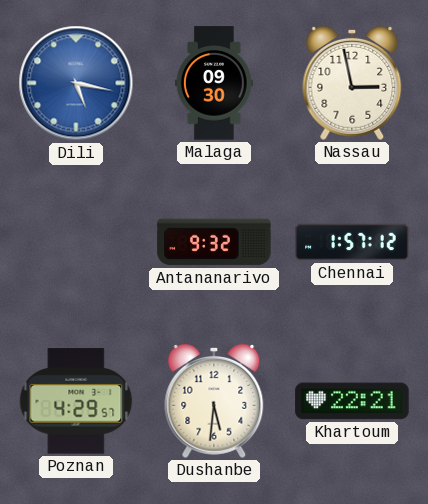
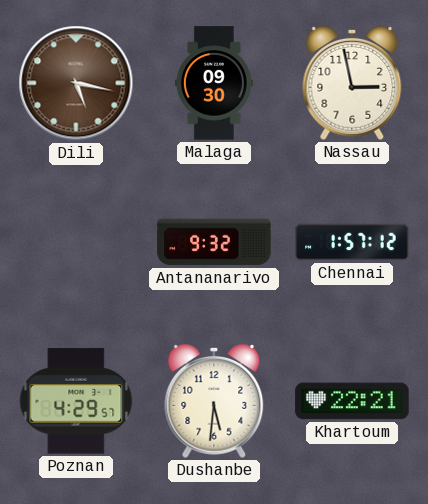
Dili dial: blue -> brown
